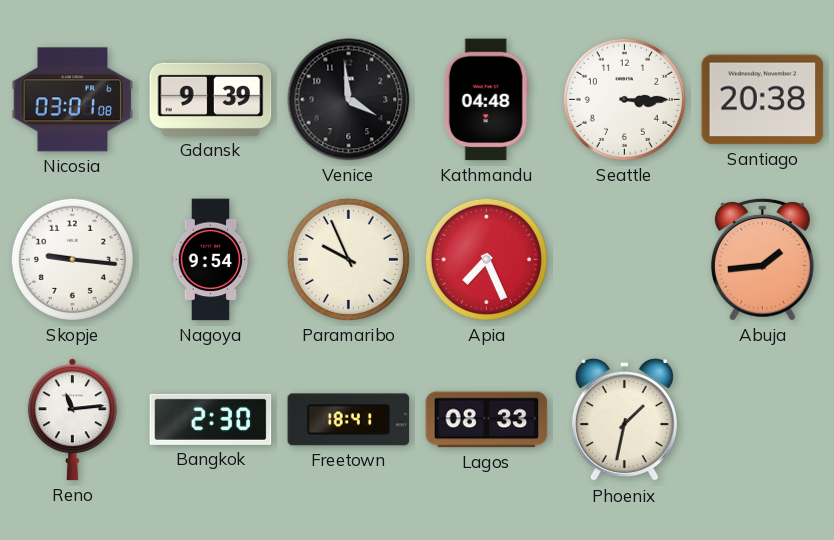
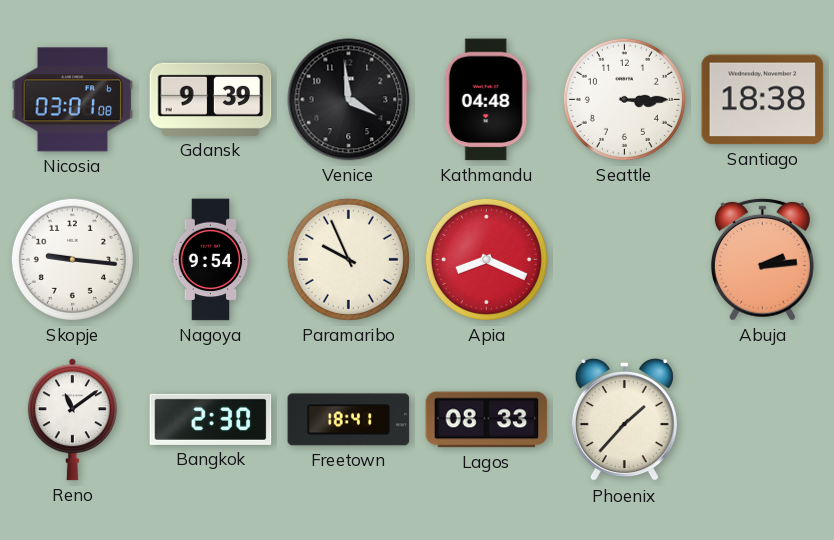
Santiago: 20:38 -> 18:38
Apia: 7:26 -> 8:19
Abuja: 1:44 -> 2:14
Reno: 11:14 -> 11:09
Phoenix: 1:32 -> 1:37
